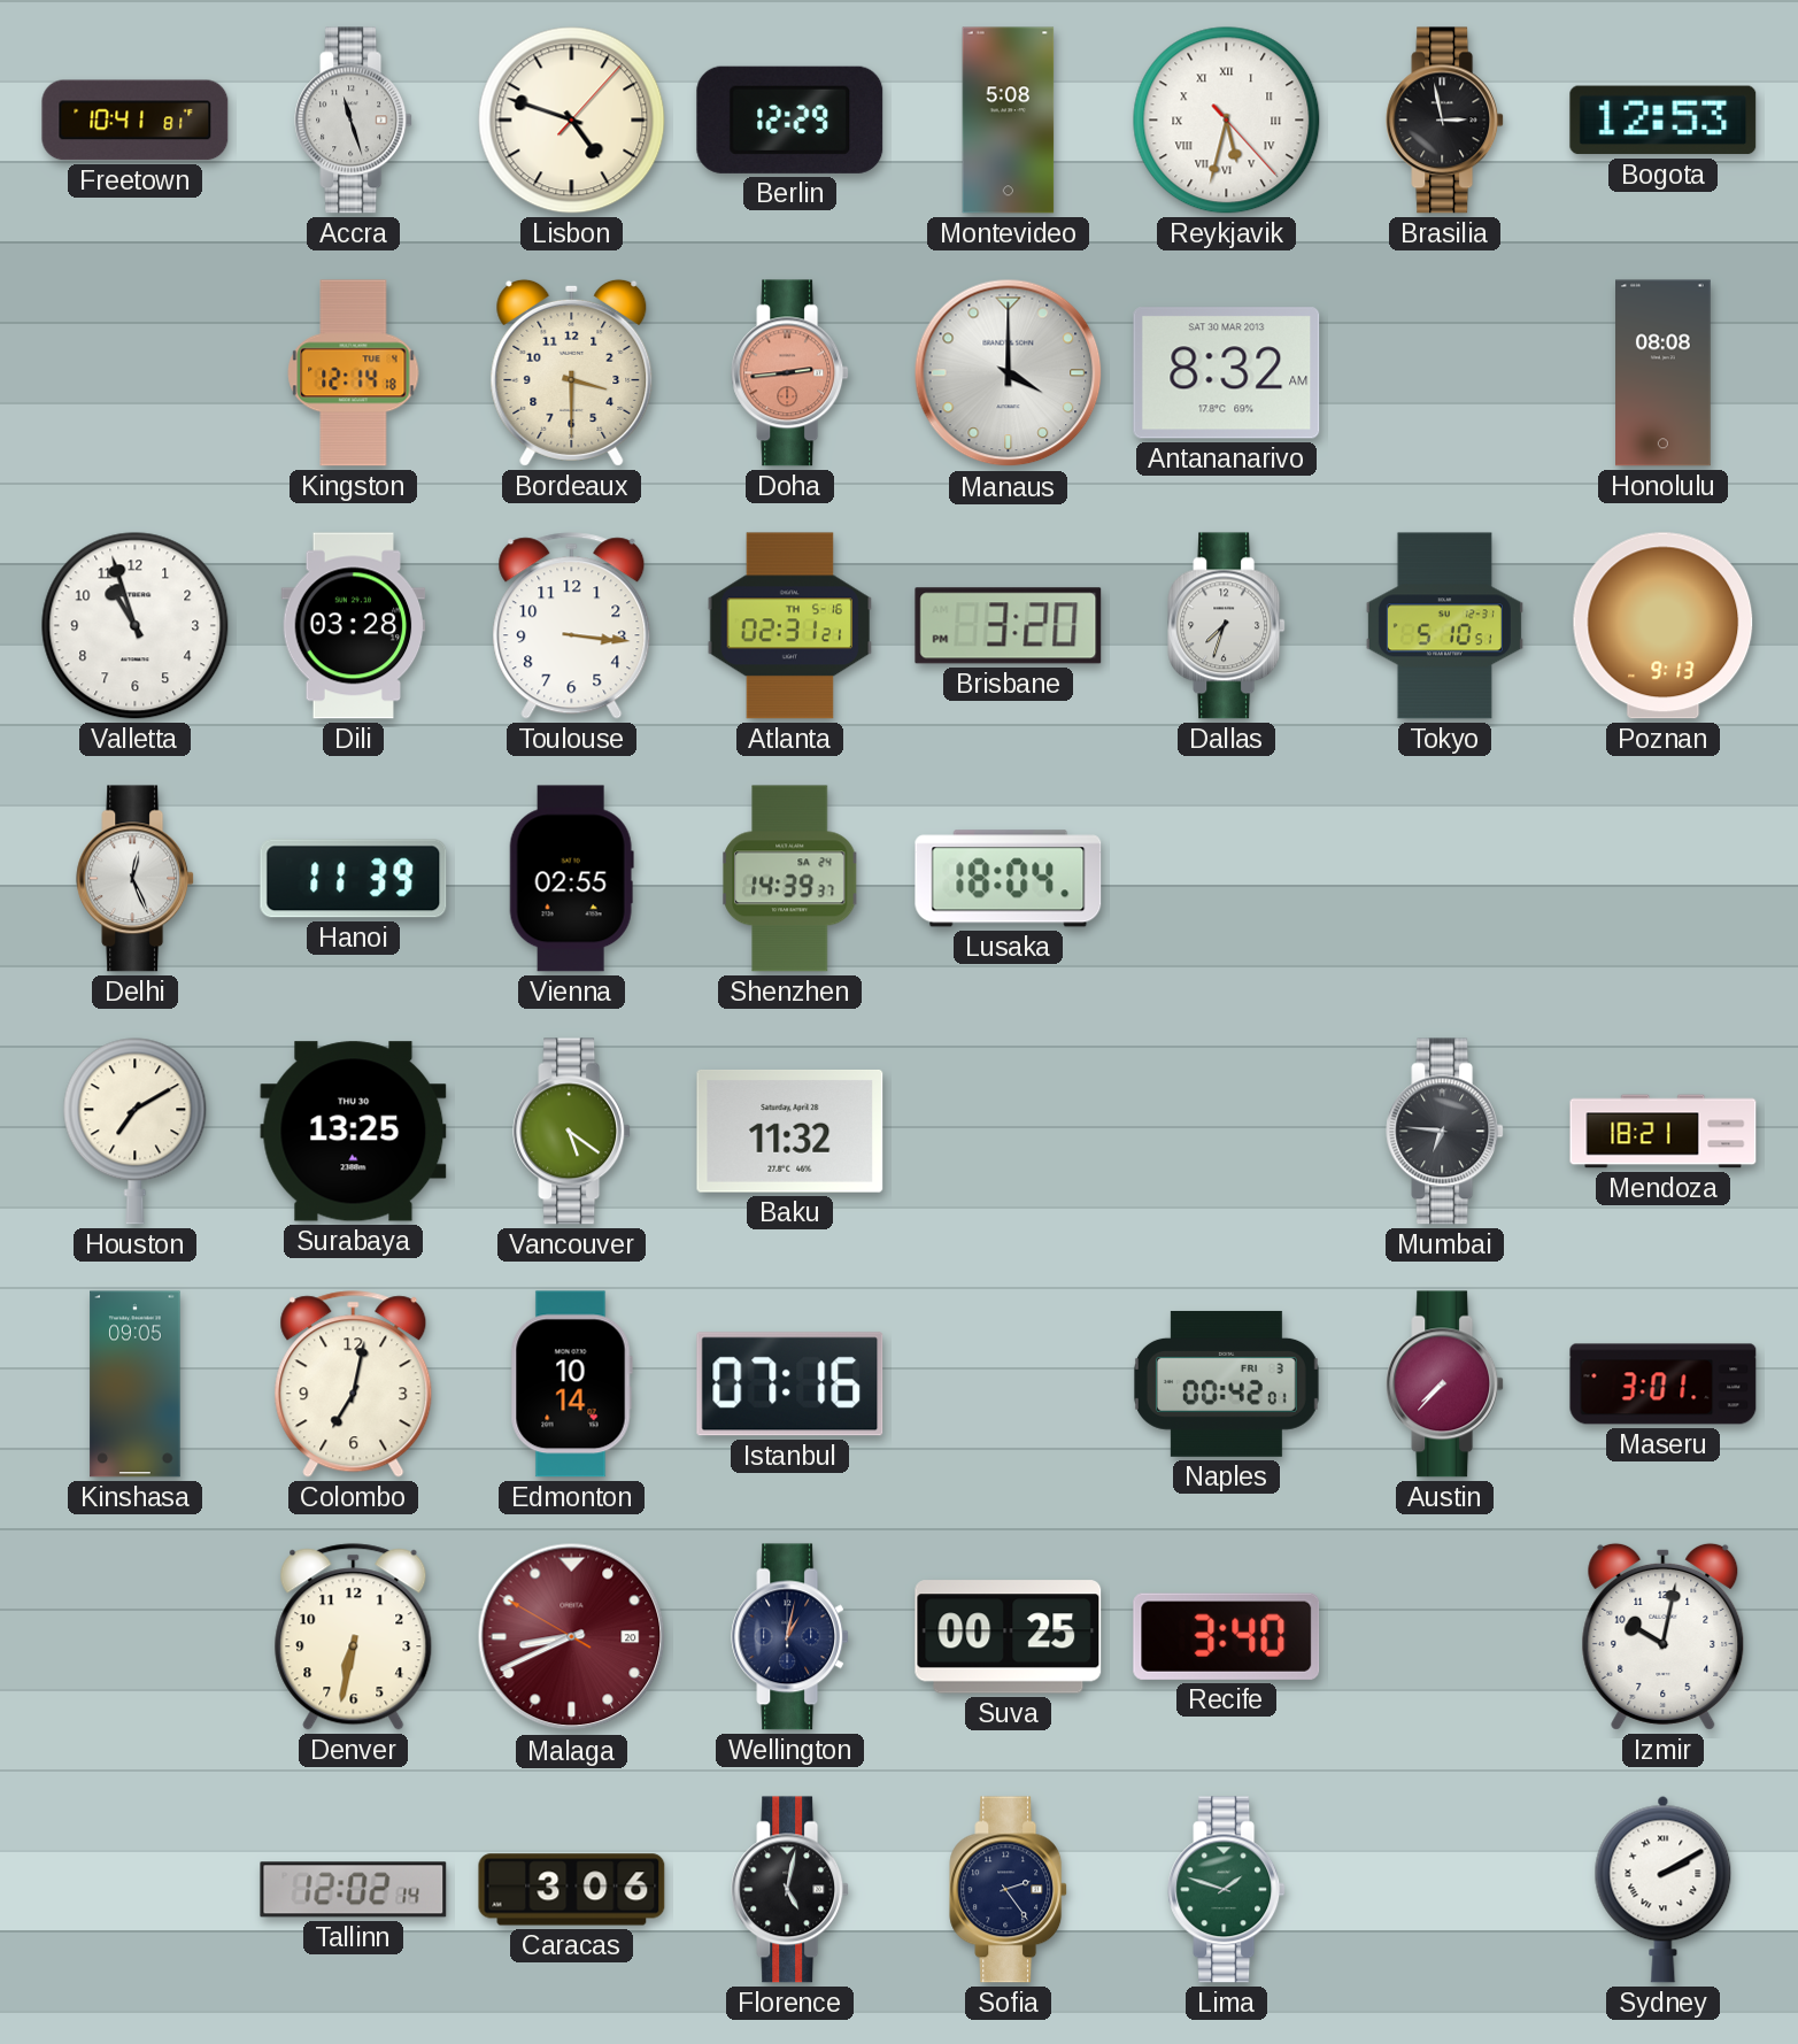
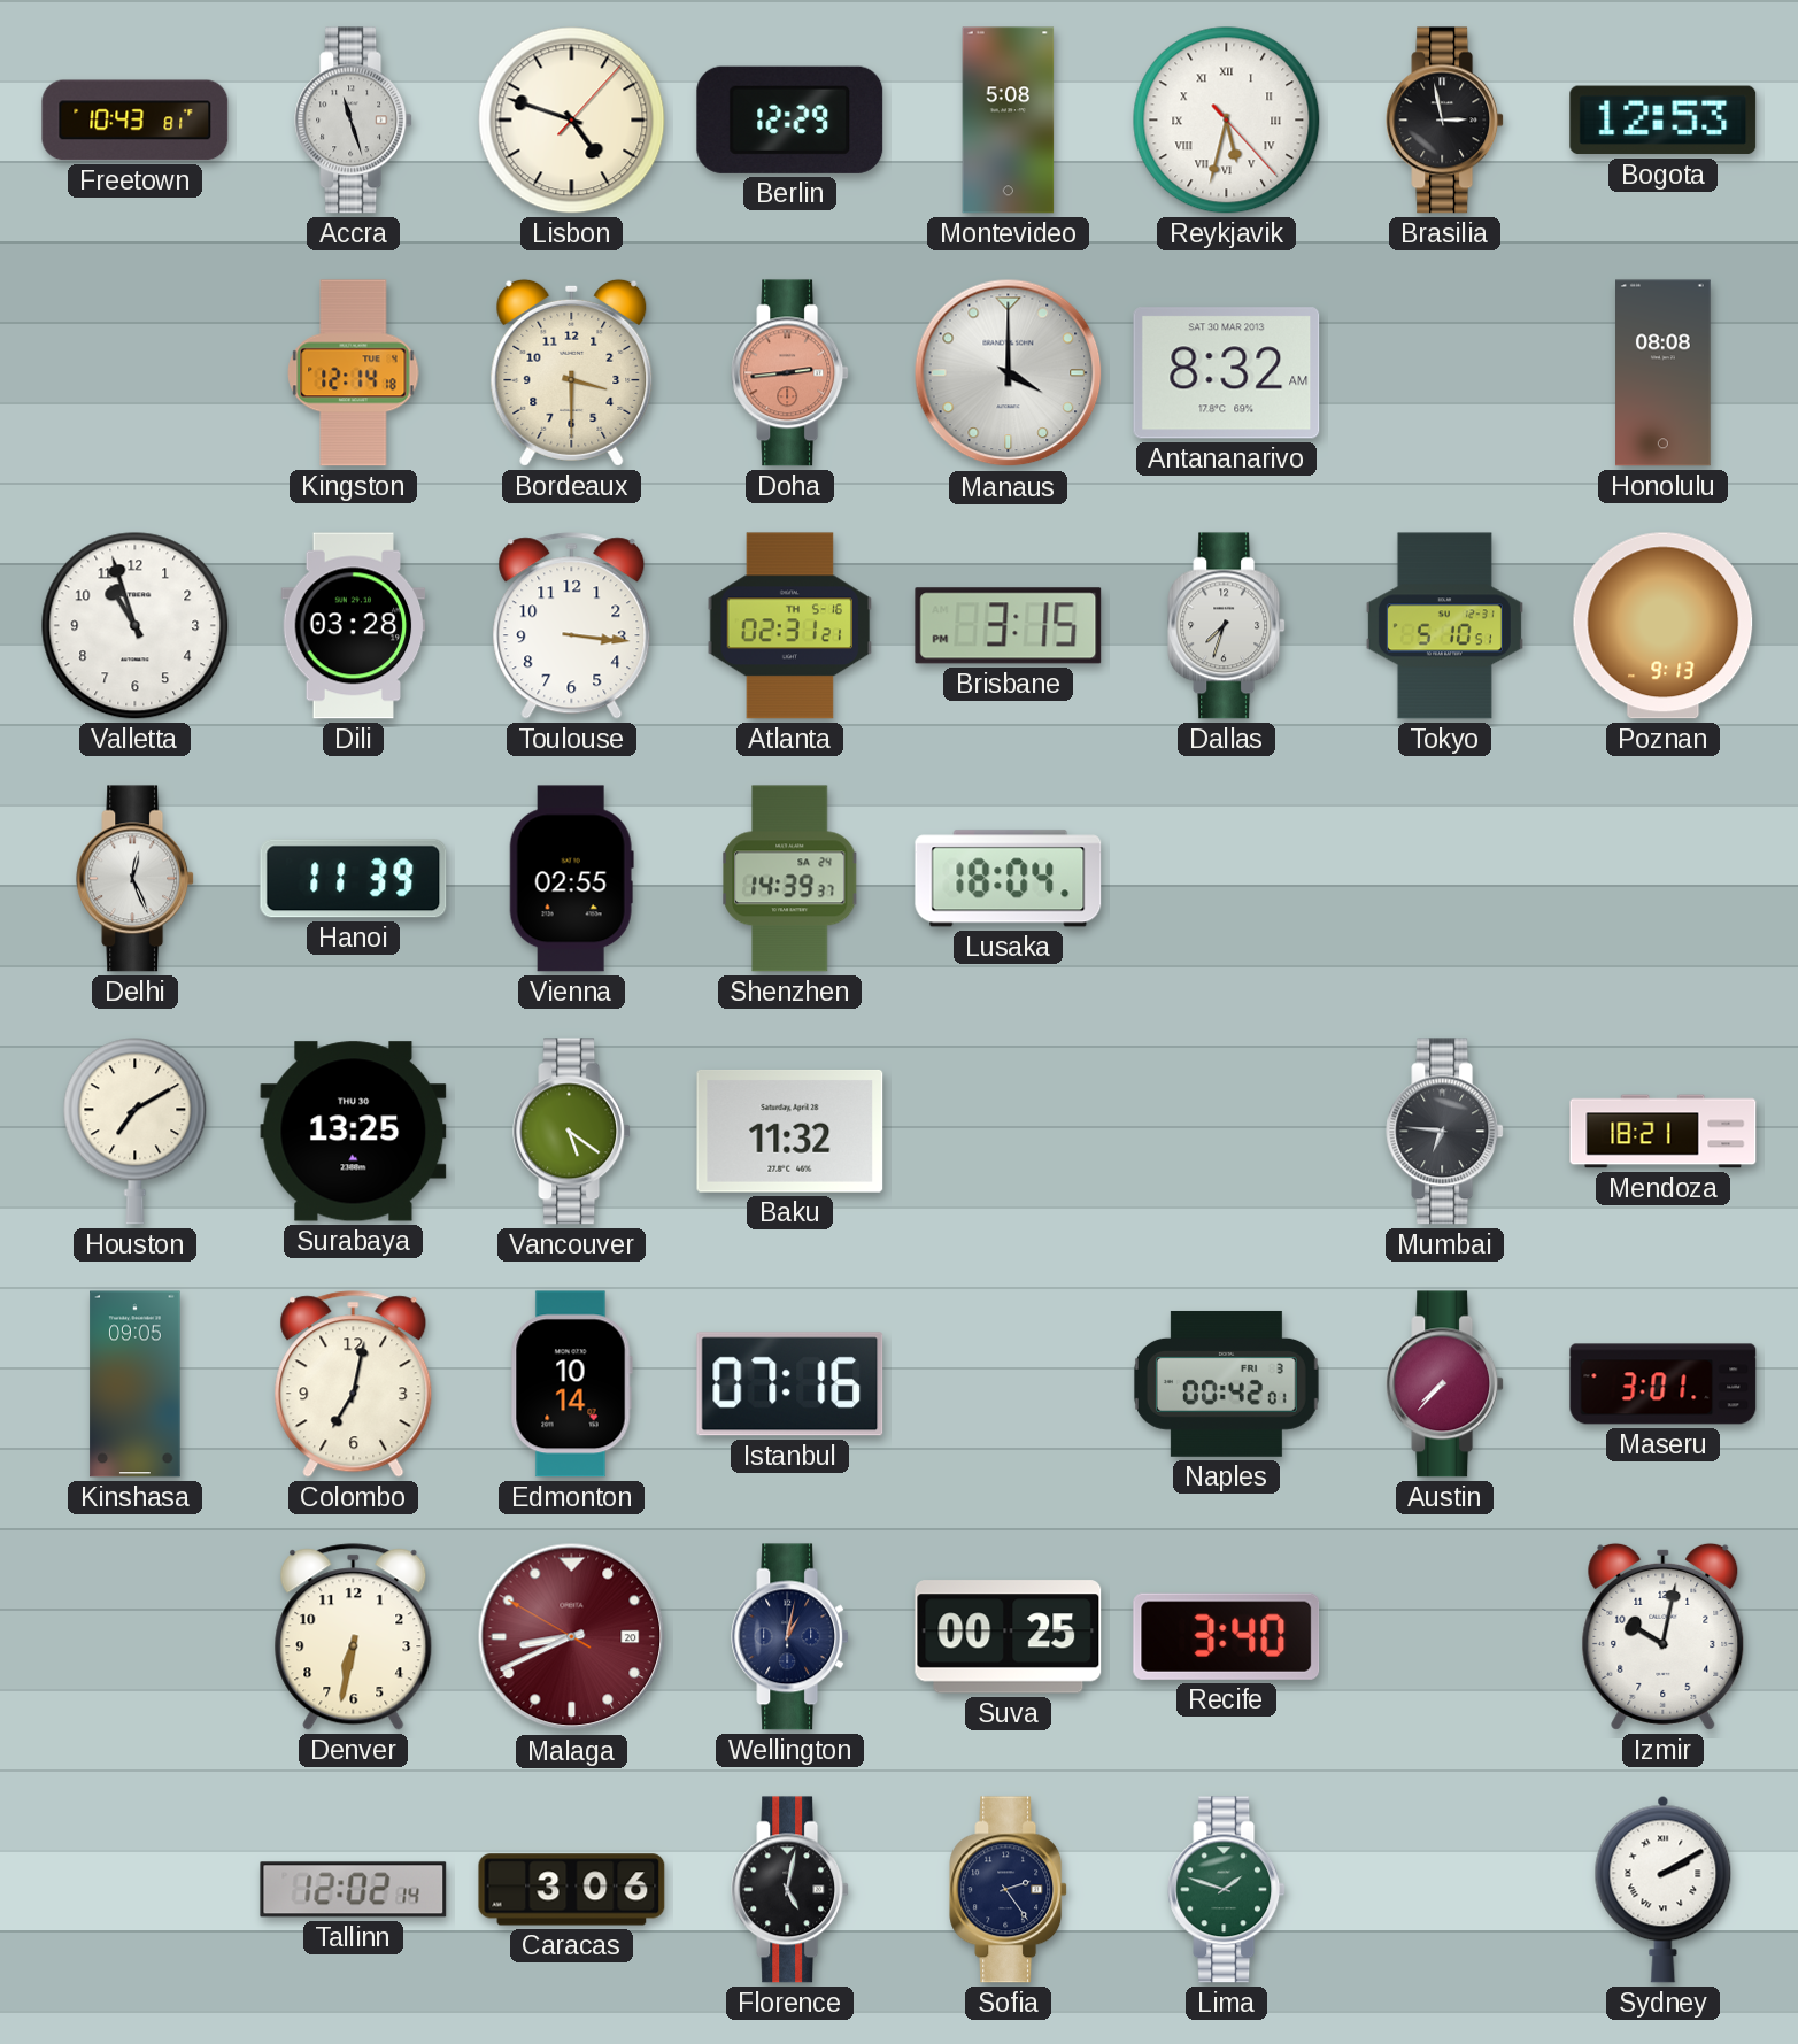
Freetown: 10:41 -> 10:43
Brisbane: 3:20 -> 3:15
